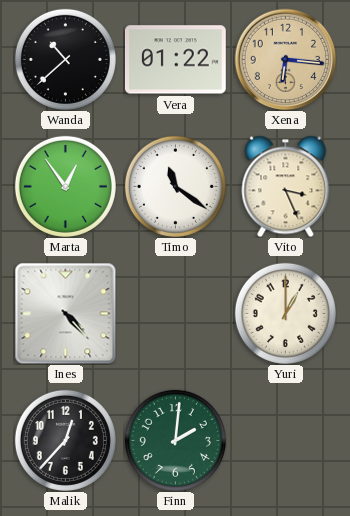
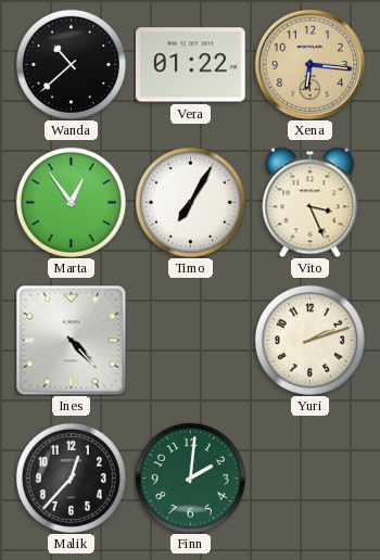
Timo: 11:21 -> 7:05
Yuri: 1:00 -> 2:12
